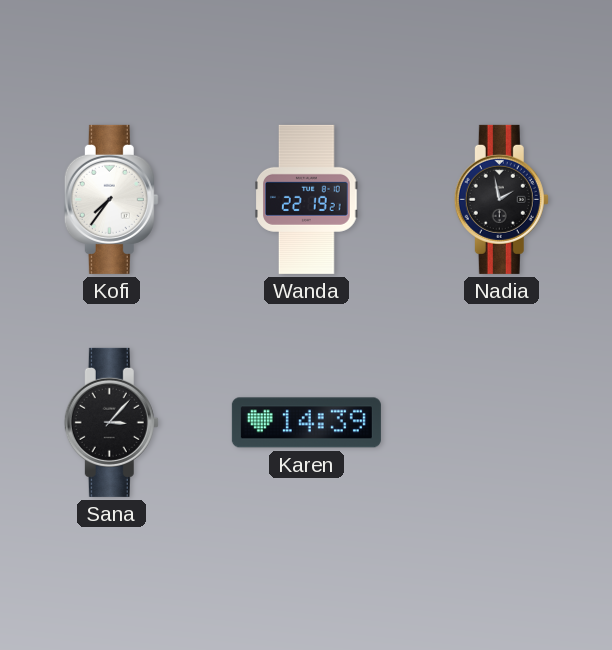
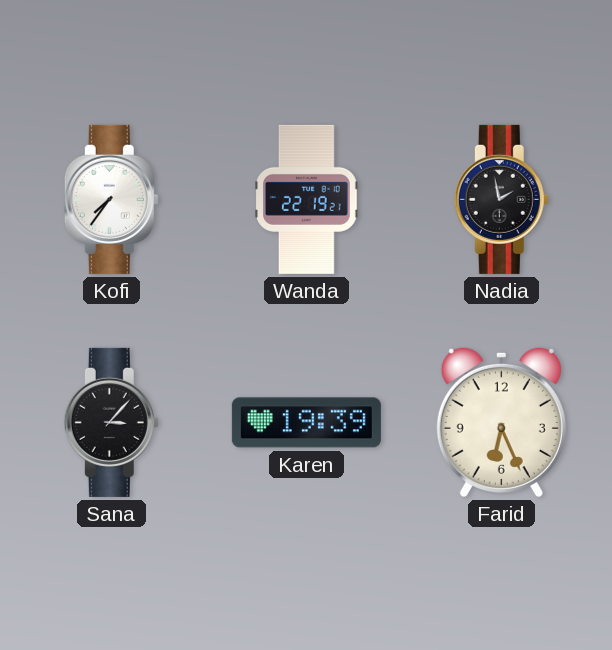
Karen: 14:39 -> 19:39
Farid: none -> 6:26
